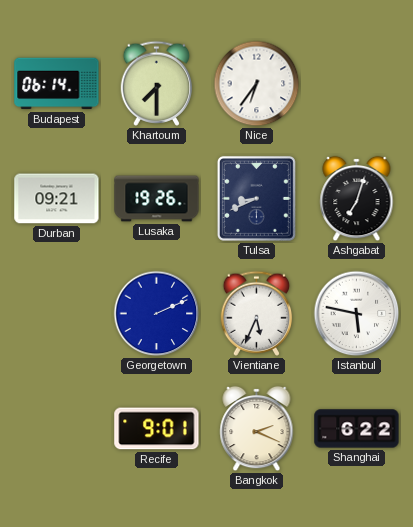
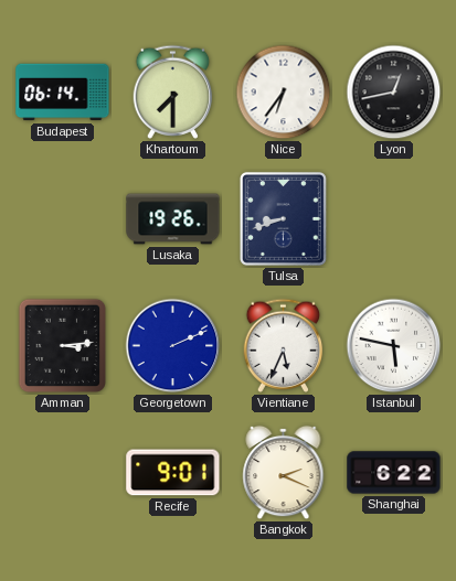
Lyon: none -> 12:43
Durban: 09:21 -> none
Tulsa: 8:41 -> 8:42
Ashgabat: 7:03 -> none
Amman: none -> 3:14
